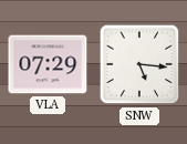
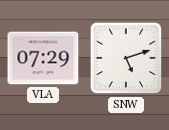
SNW: 5:16 -> 5:12
